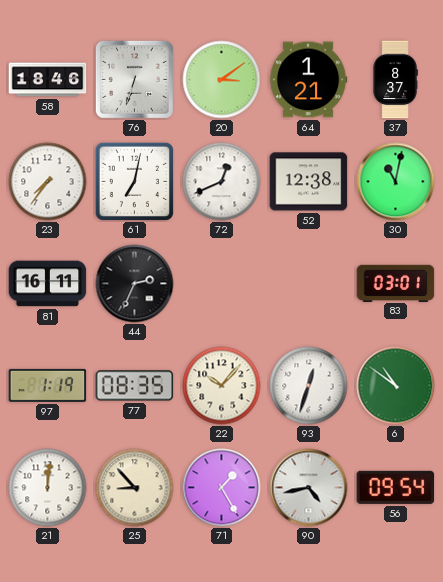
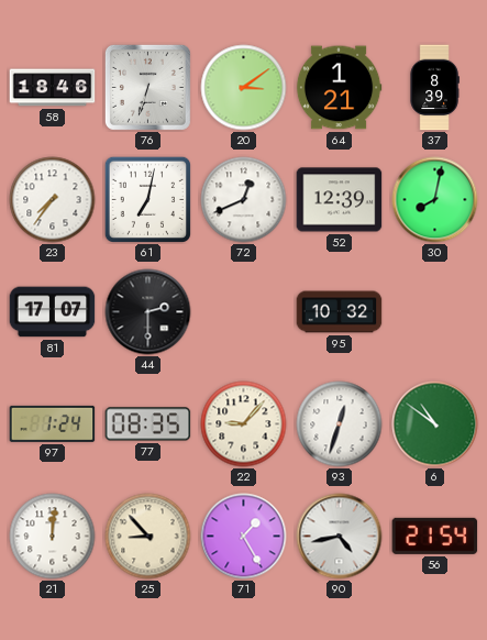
37: 8:37 -> 8:39
52: 12:38 -> 12:39
30: 11:02 -> 8:02
81: 16:11 -> 17:07
44: 2:34 -> 2:30
95: none -> 10:32
83: 03:01 -> none
97: 1:19 -> 1:24
22: 10:07 -> 9:07
56: 09:54 -> 21:54
